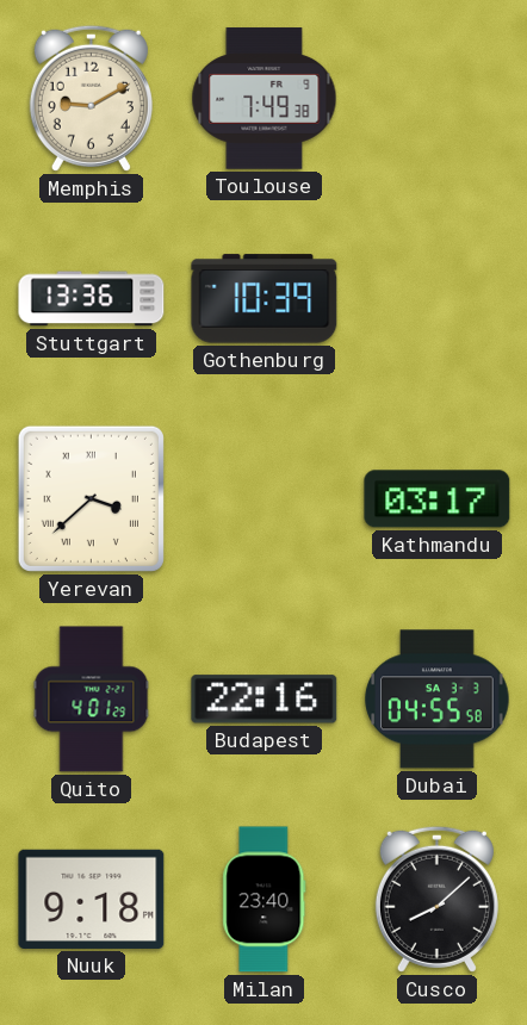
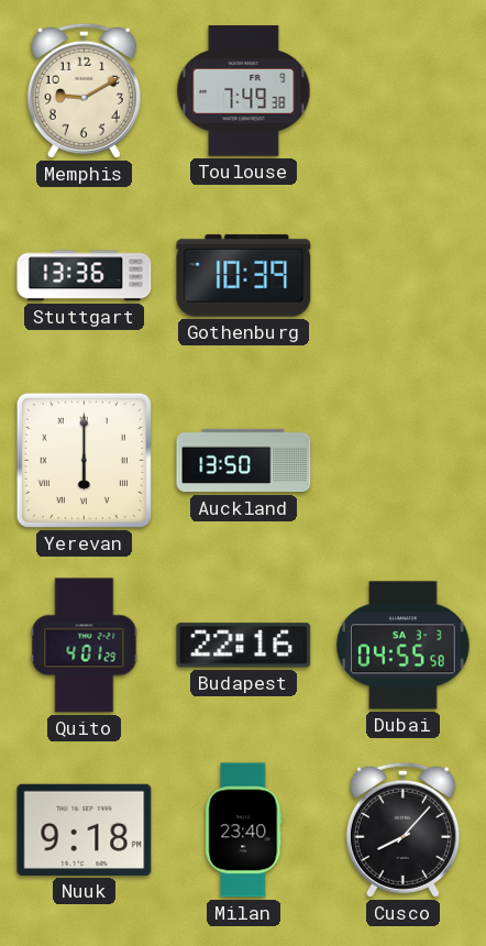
Yerevan: 3:38 -> 6:00
Auckland: none -> 13:50
Kathmandu: 03:17 -> none
Cusco: 8:08 -> 8:07
